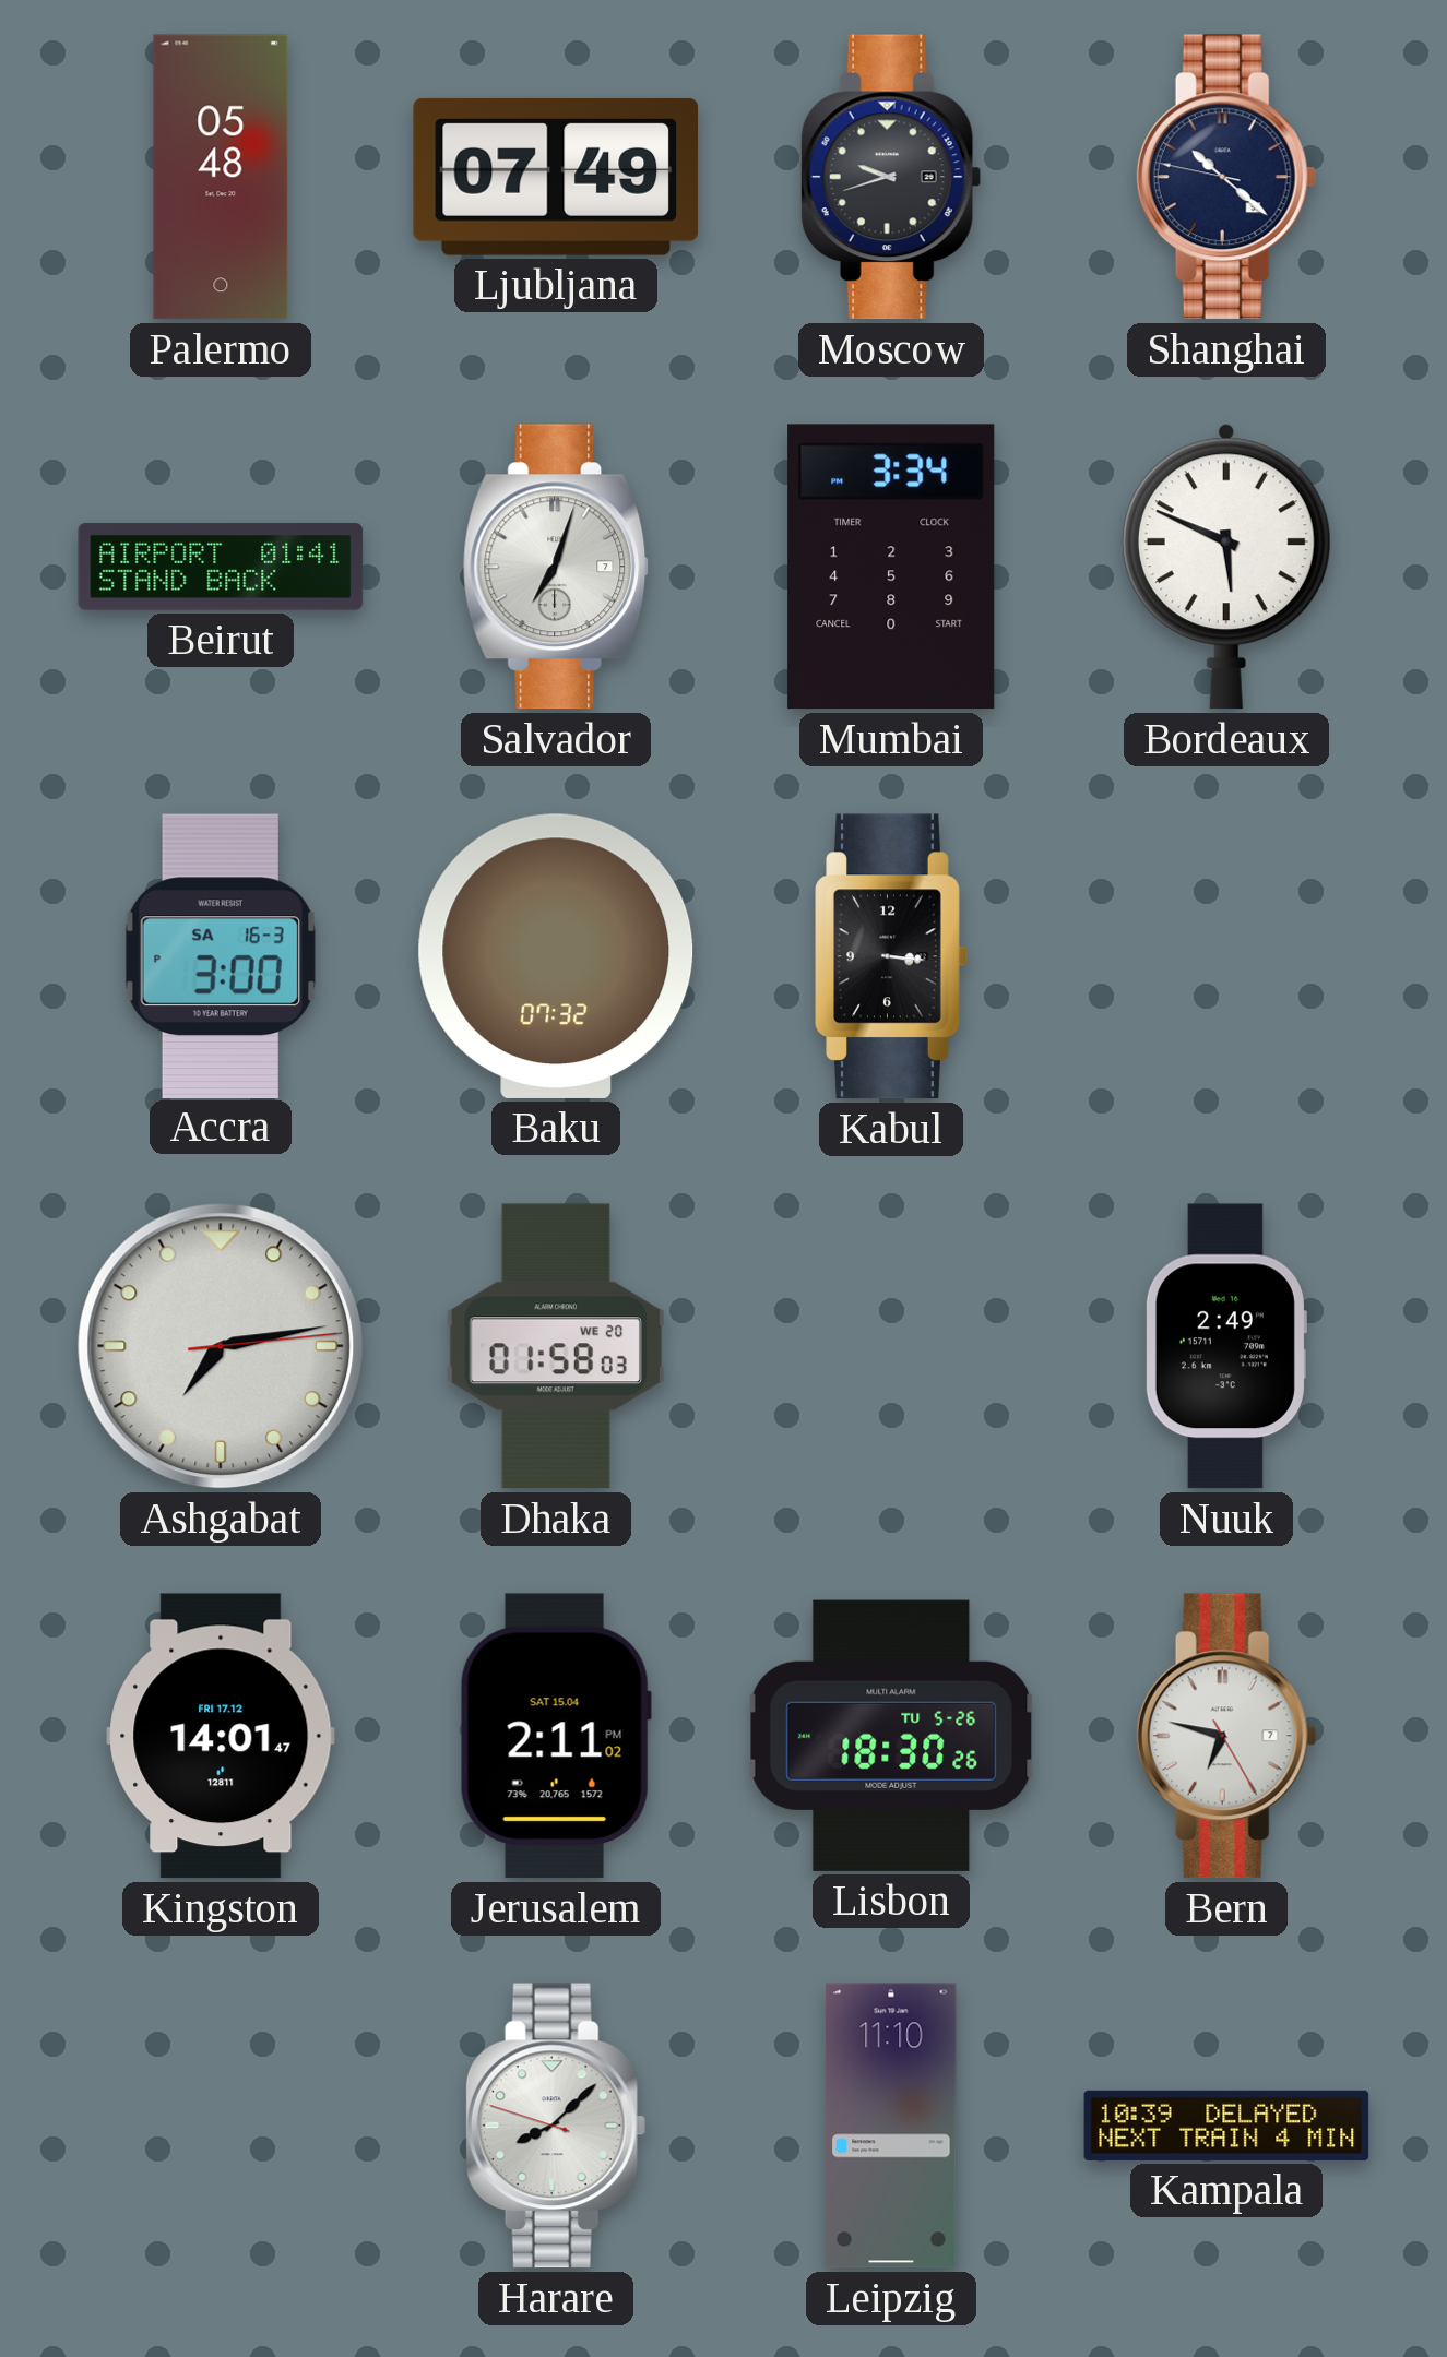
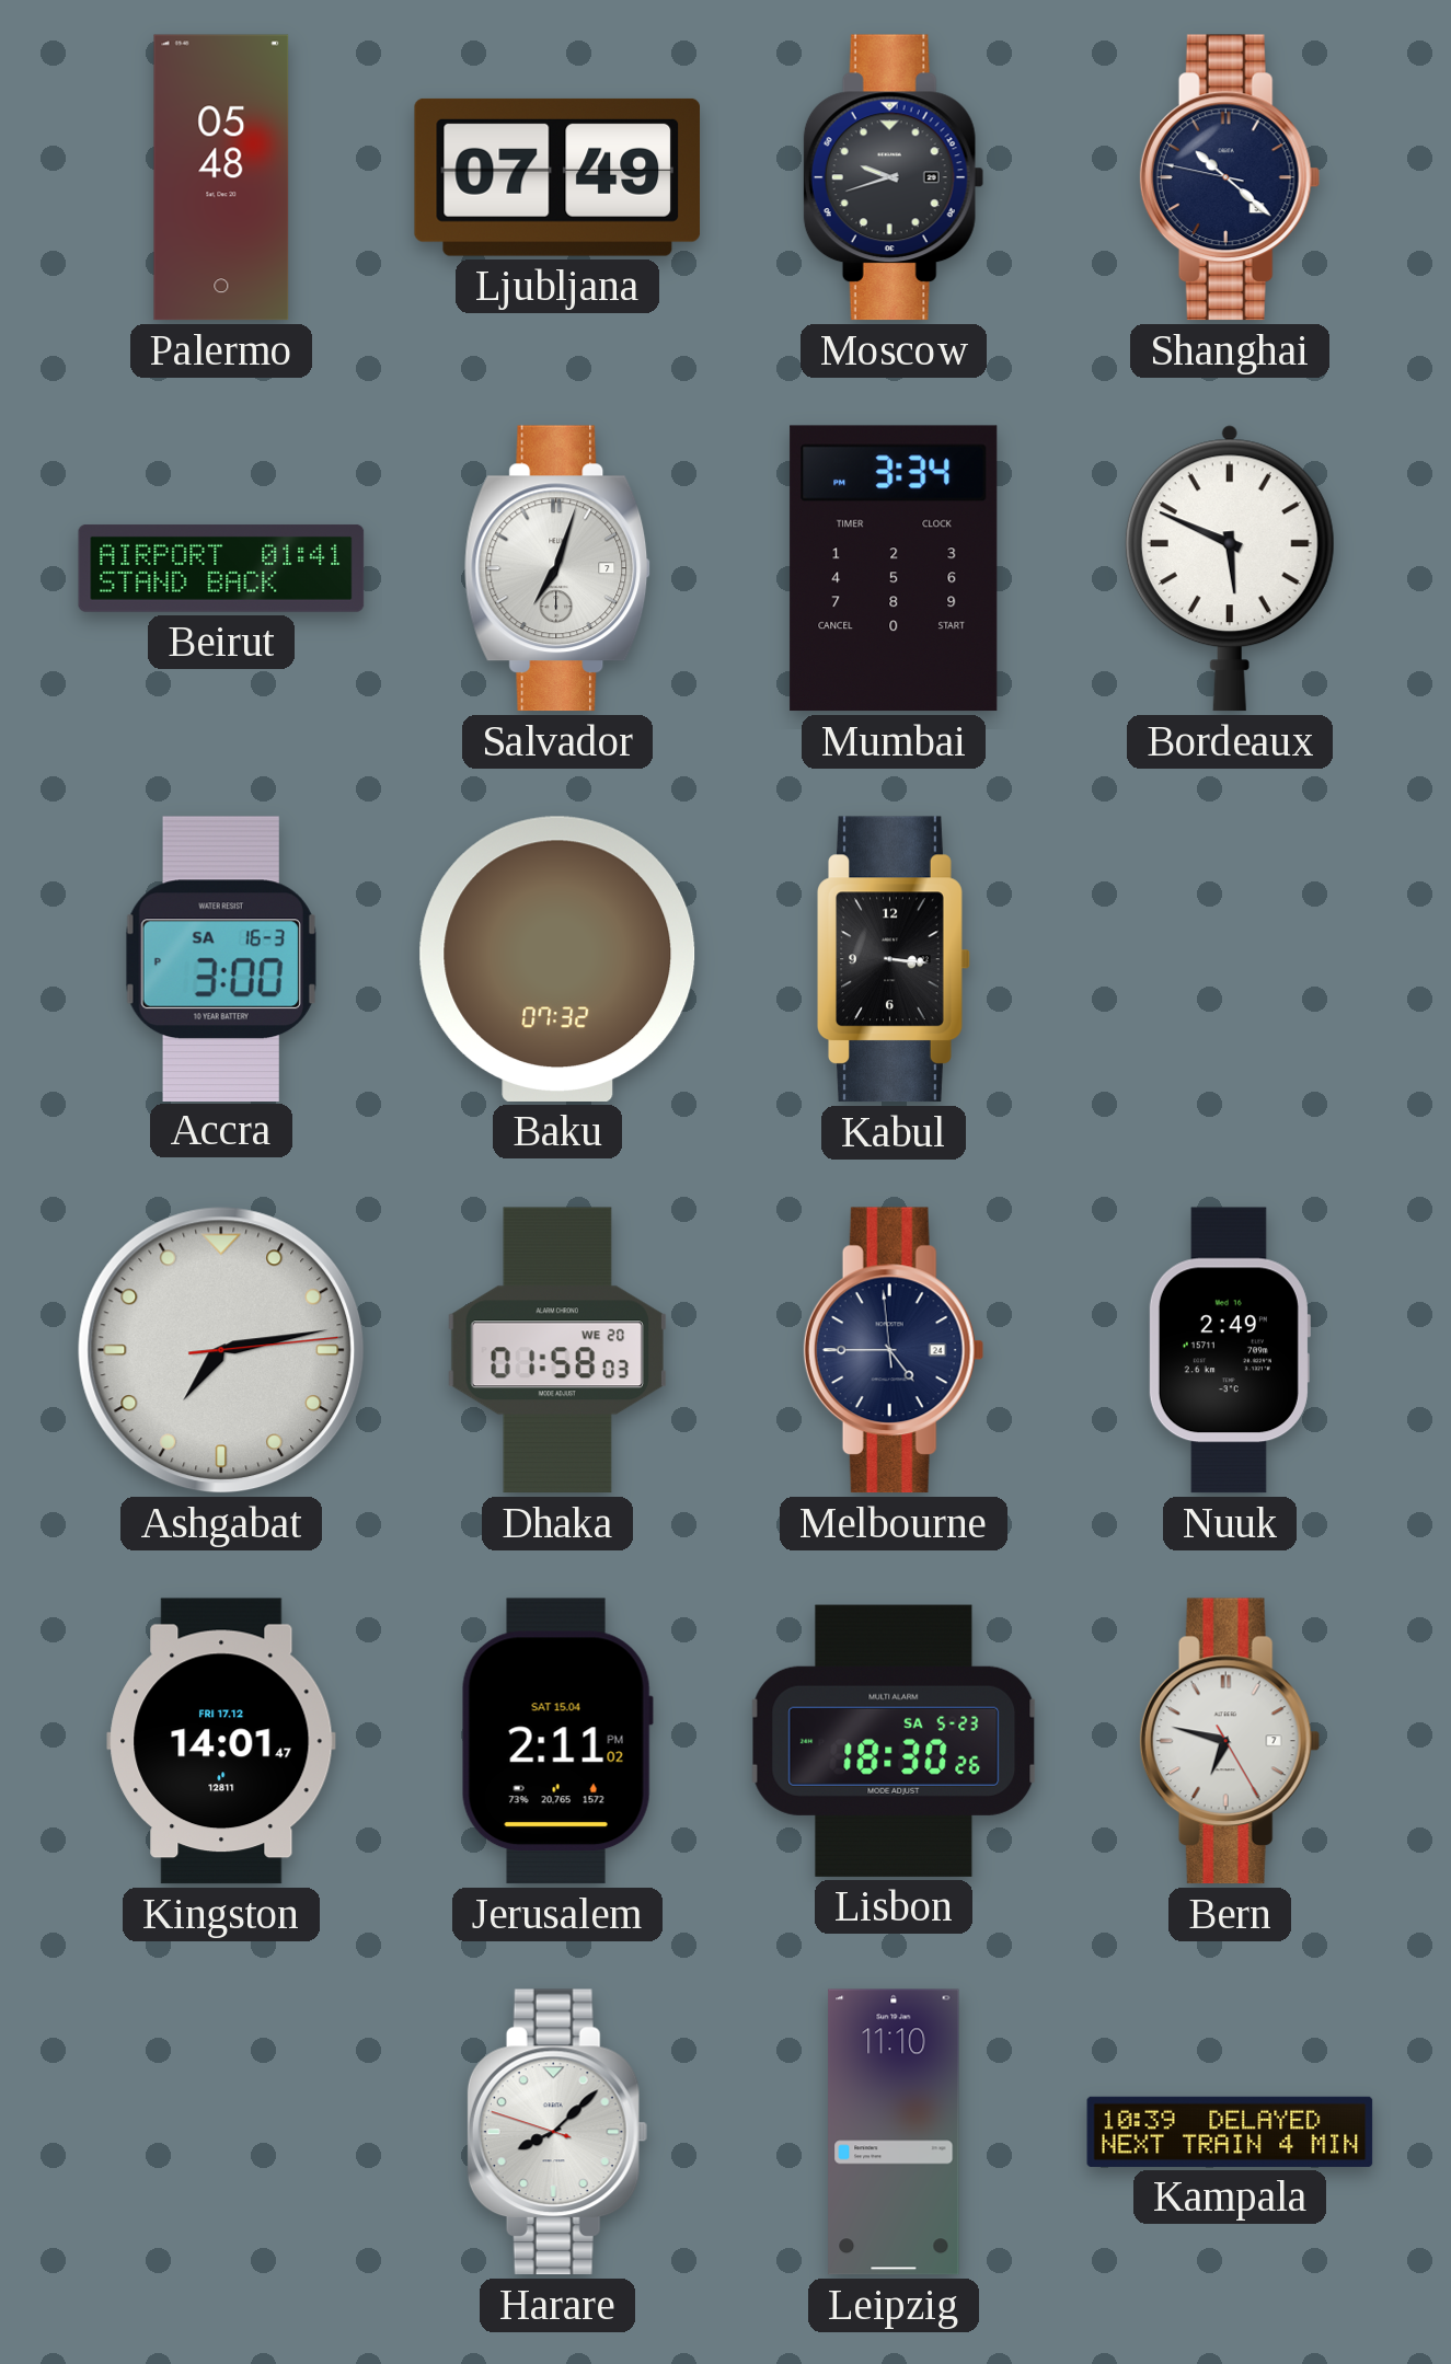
Melbourne: none -> 4:44
Lisbon date: TU 5-26 -> SA 5-23
